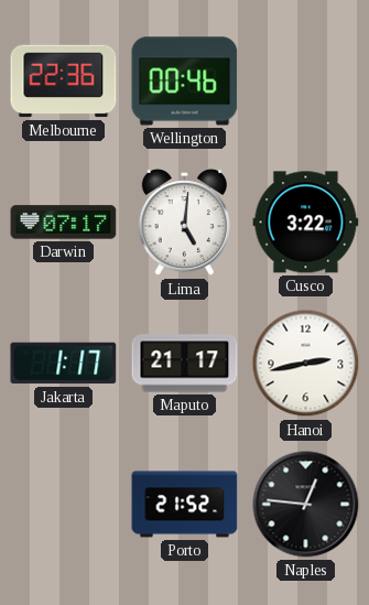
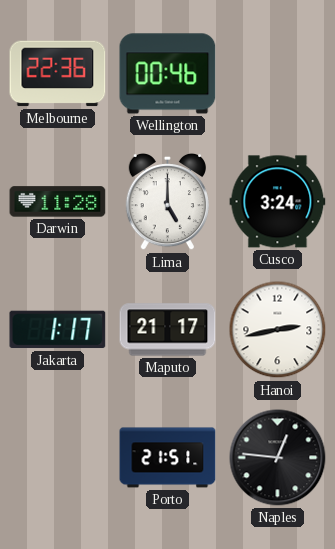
Darwin: 07:17 -> 11:28
Lima: 5:01 -> 5:00
Cusco: 3:22 -> 3:24
Porto: 21:52 -> 21:51
